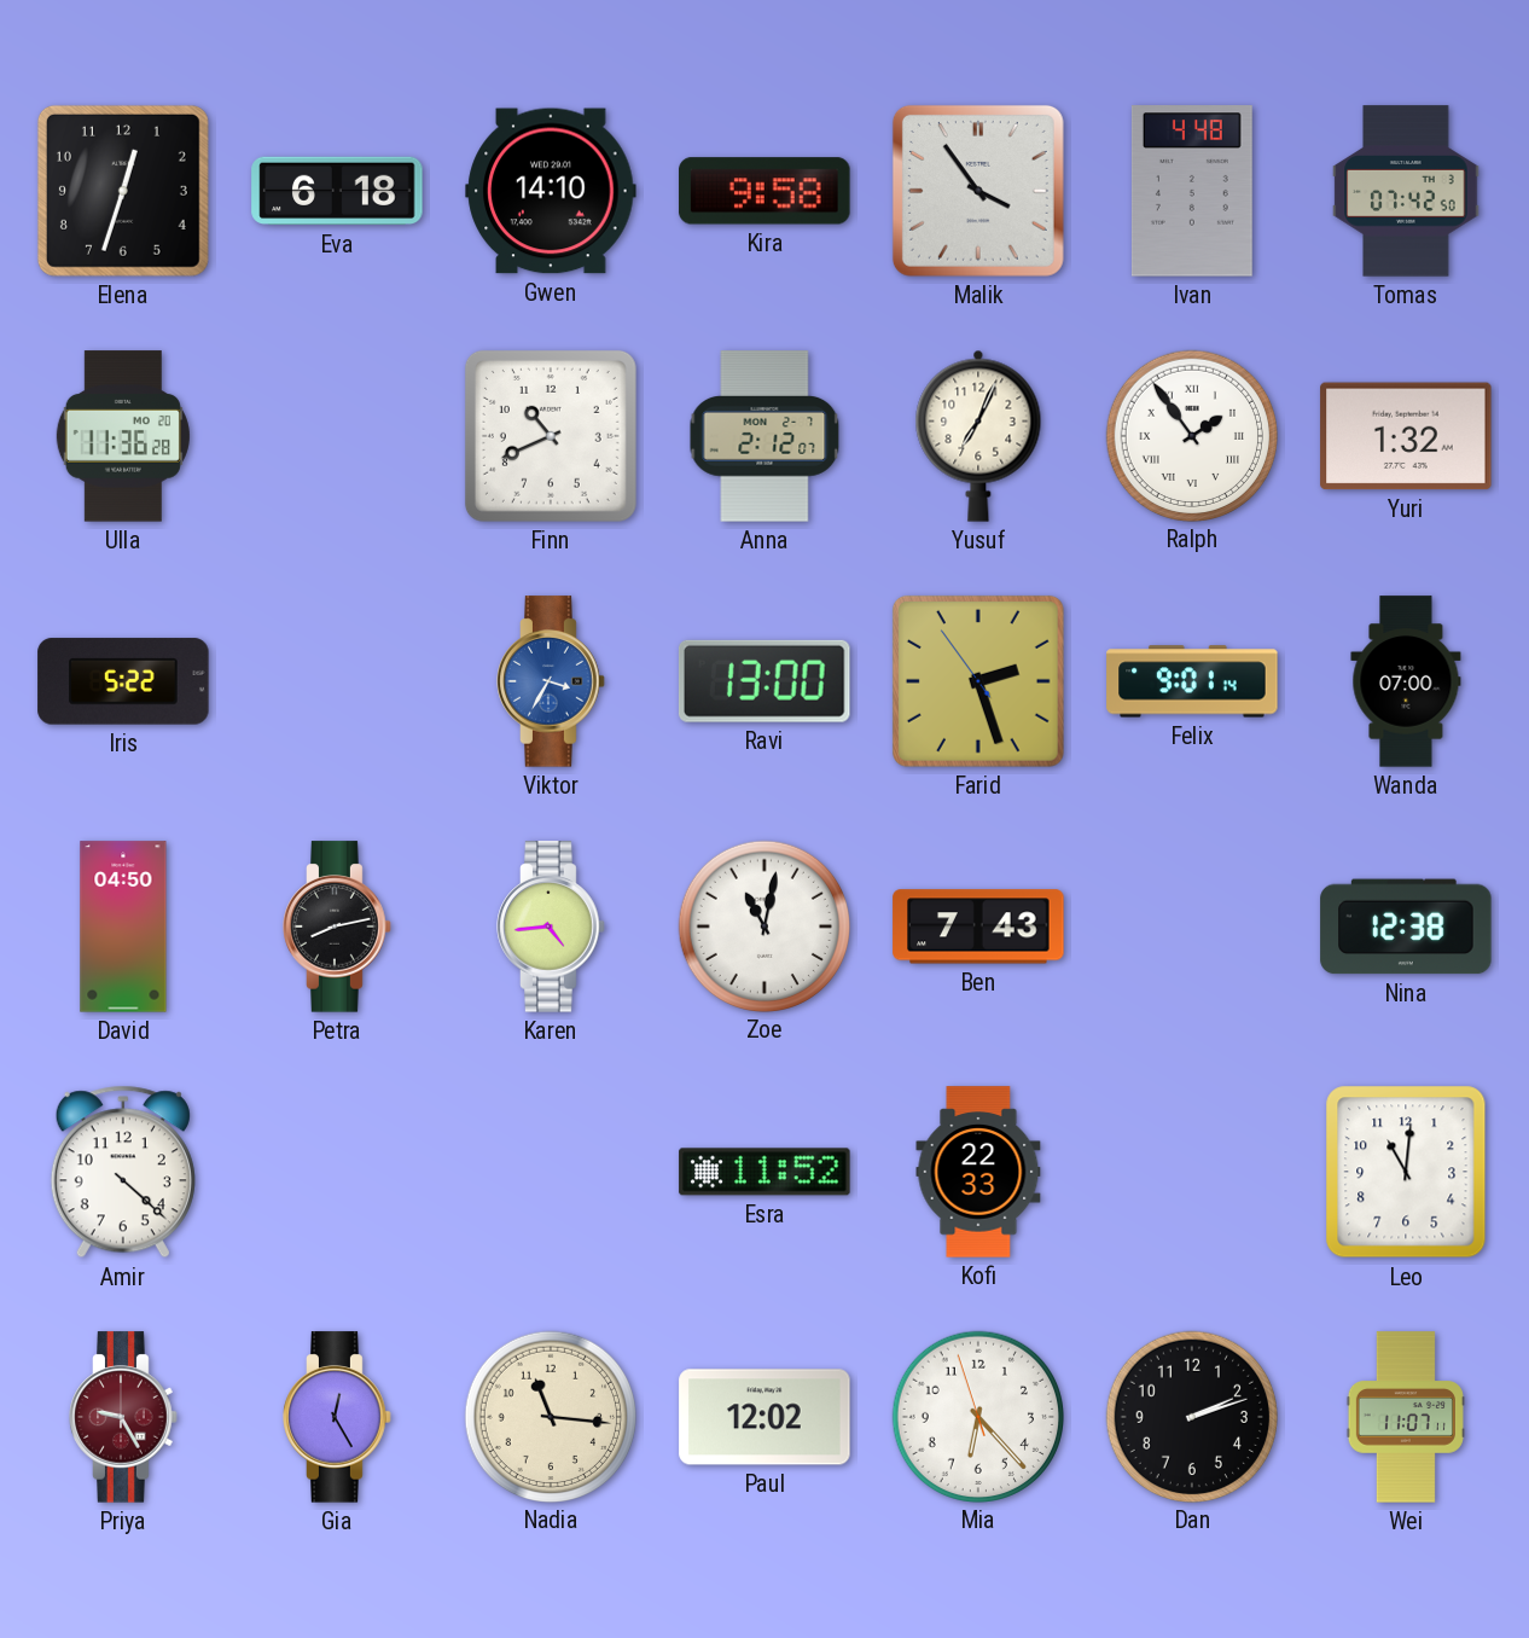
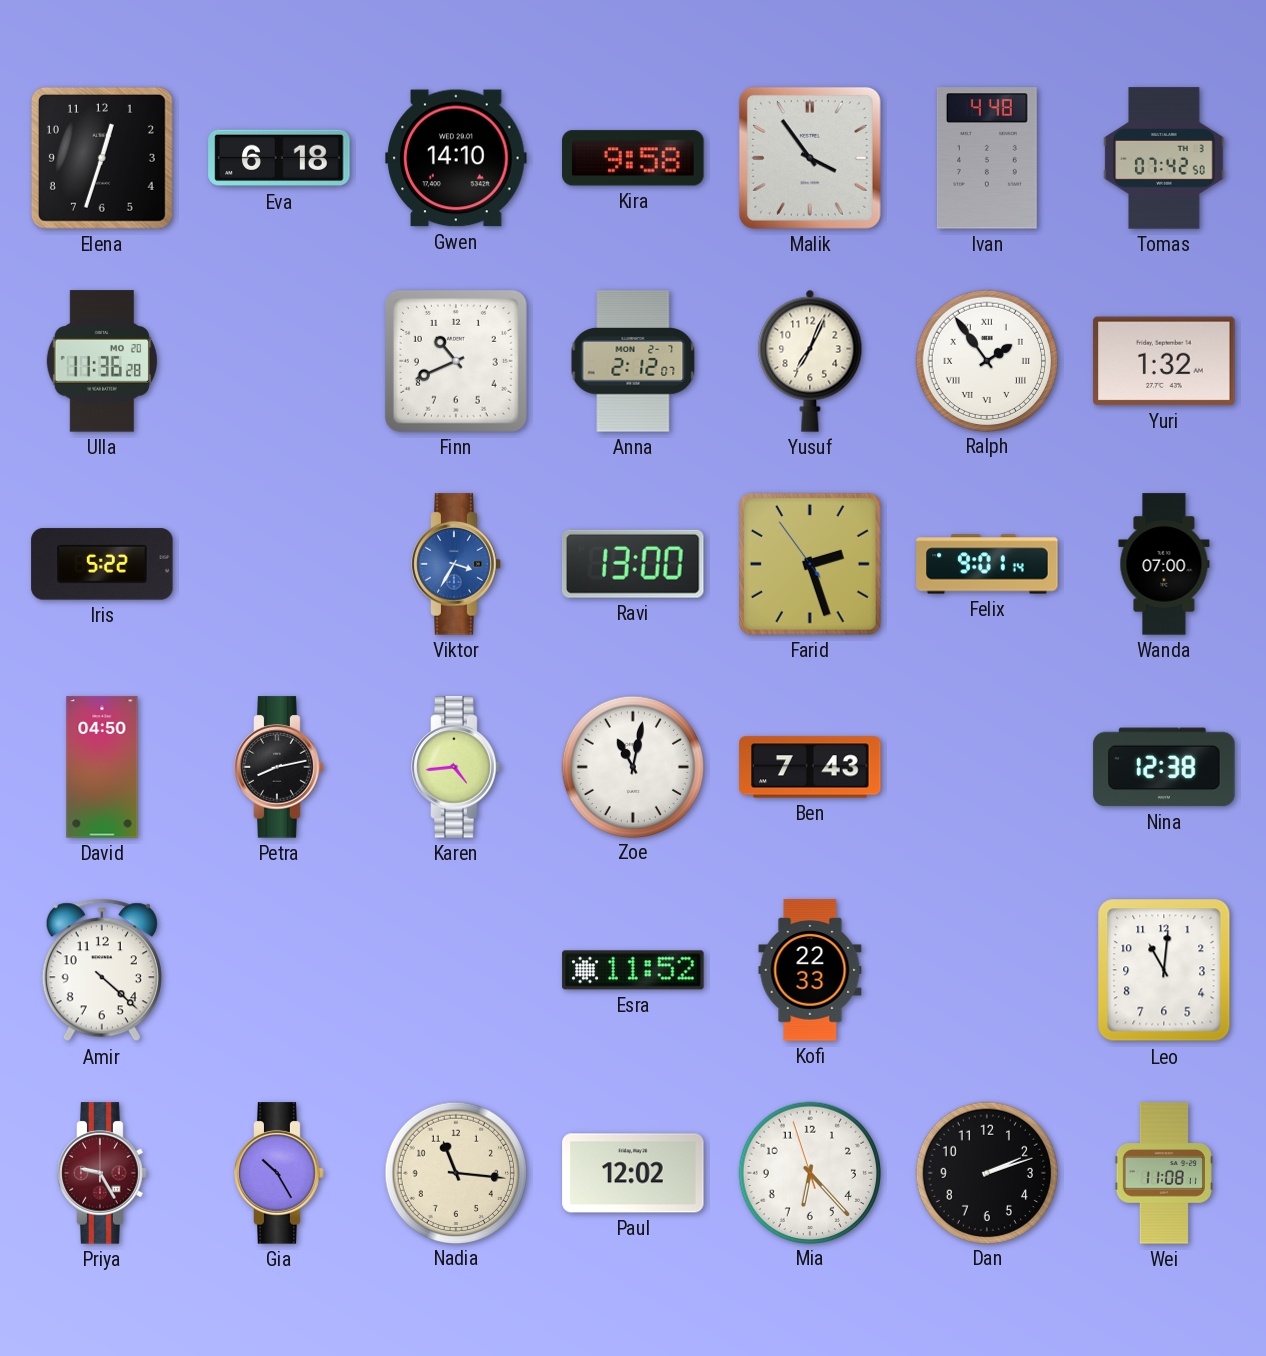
Gia: 12:25 -> 10:25
Wei: 11:07 -> 11:08
